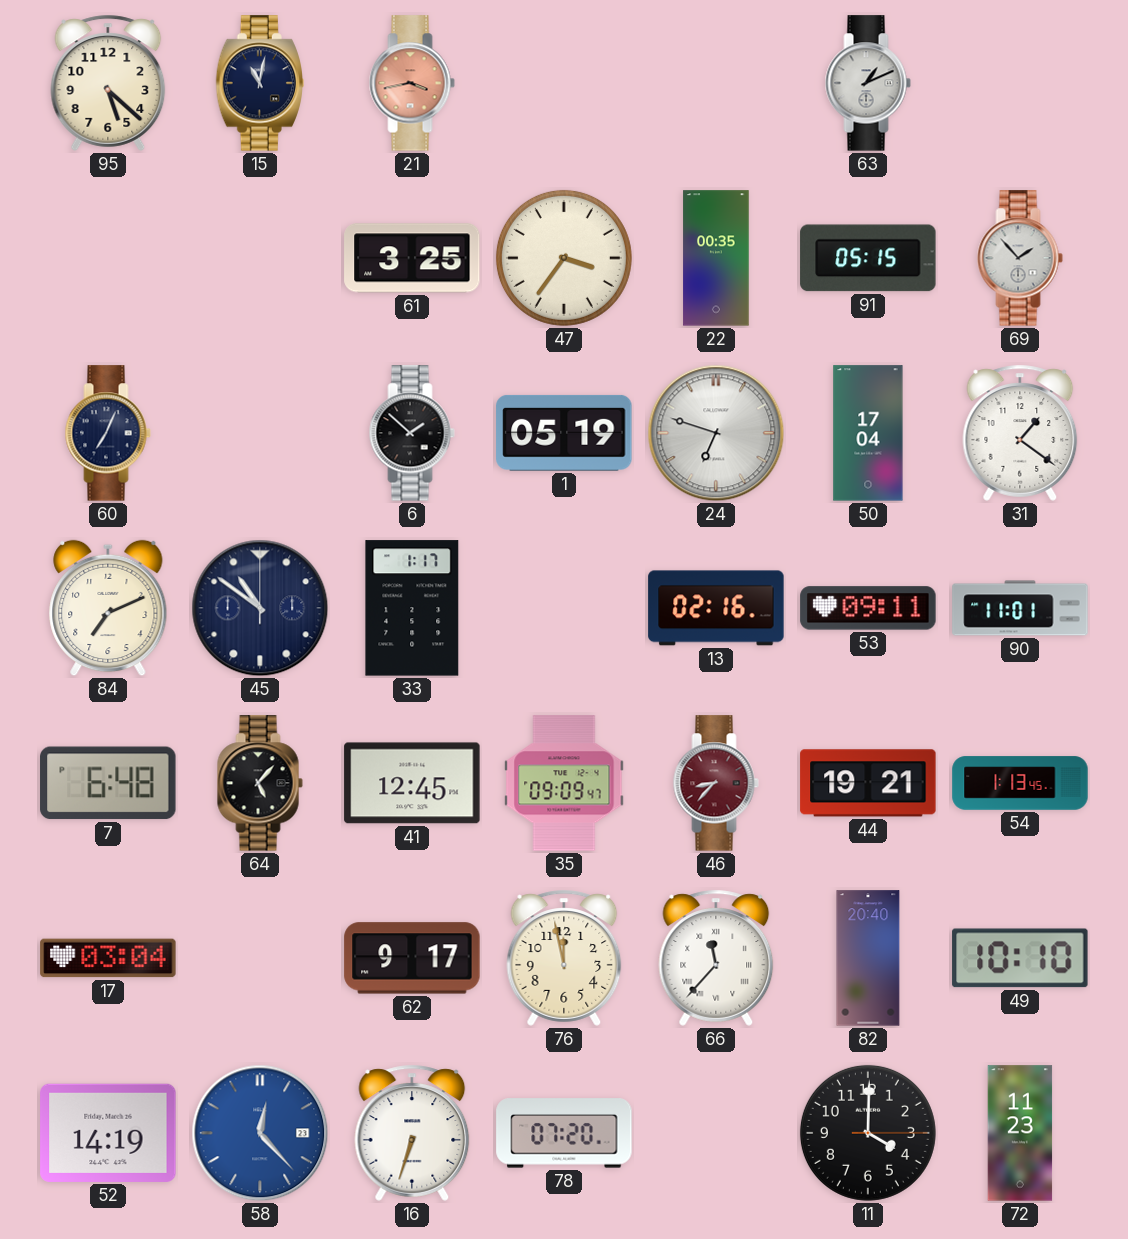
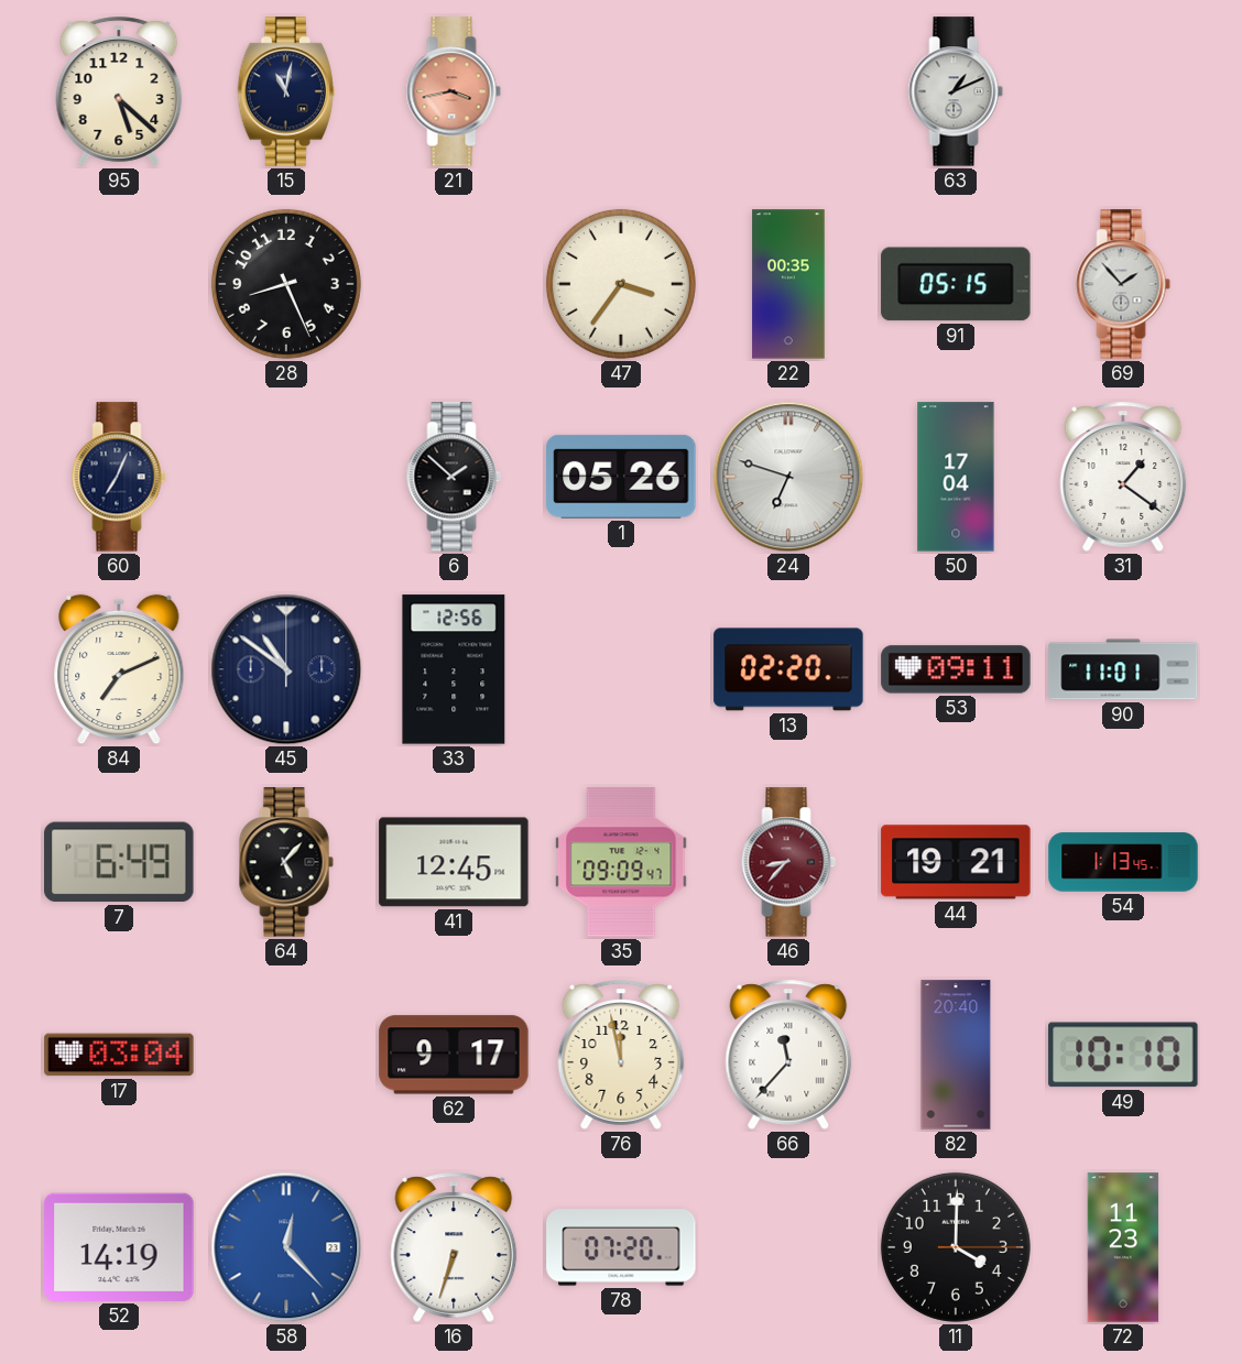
28: none -> 8:26
61: 3:25 -> none
1: 05:19 -> 05:26
33: 1:17 -> 12:56
13: 02:16 -> 02:20
7: 6:48 -> 6:49
